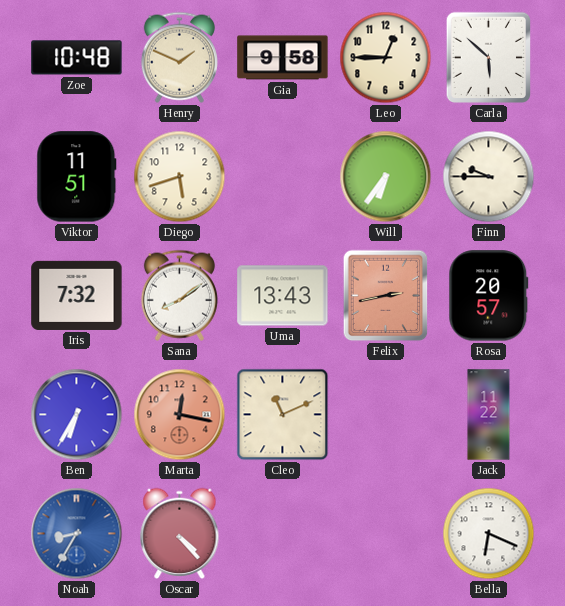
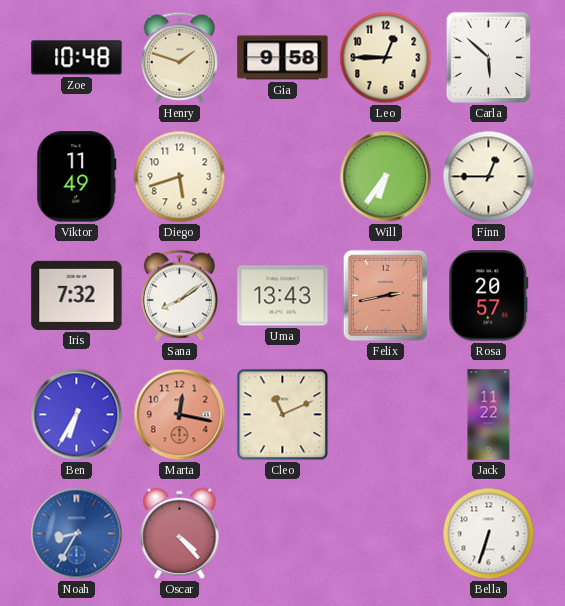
Henry: 1:49 -> 1:48
Viktor: 11:51 -> 11:49
Finn: 9:45 -> 12:45
Bella: 6:19 -> 6:33
